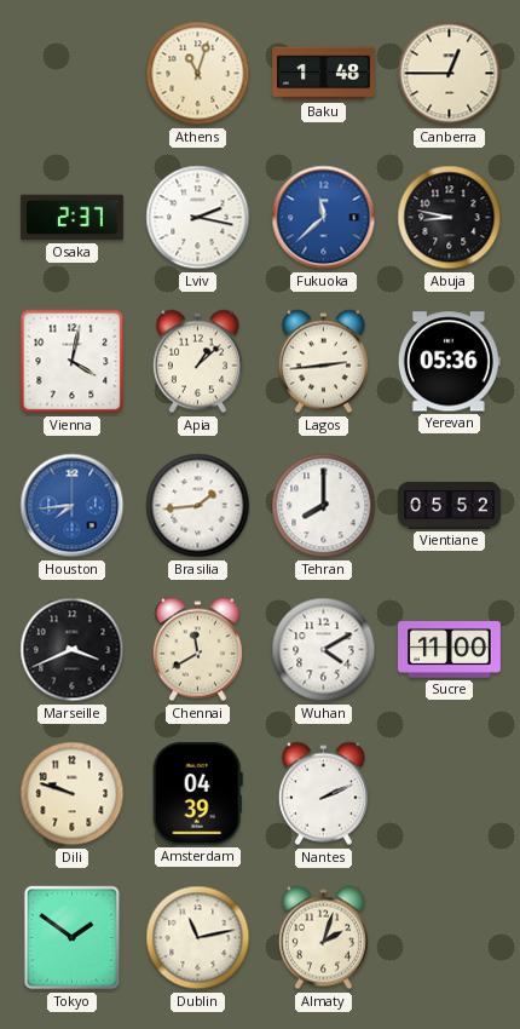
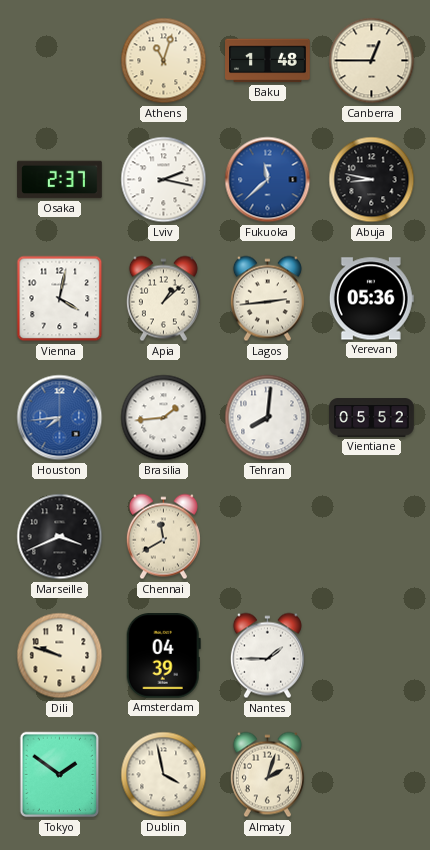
Tehran: 8:00 -> 8:01
Wuhan: 4:10 -> none
Sucre: 11:00 -> none
Nantes: 2:11 -> 1:45
Dublin: 11:13 -> 3:58
